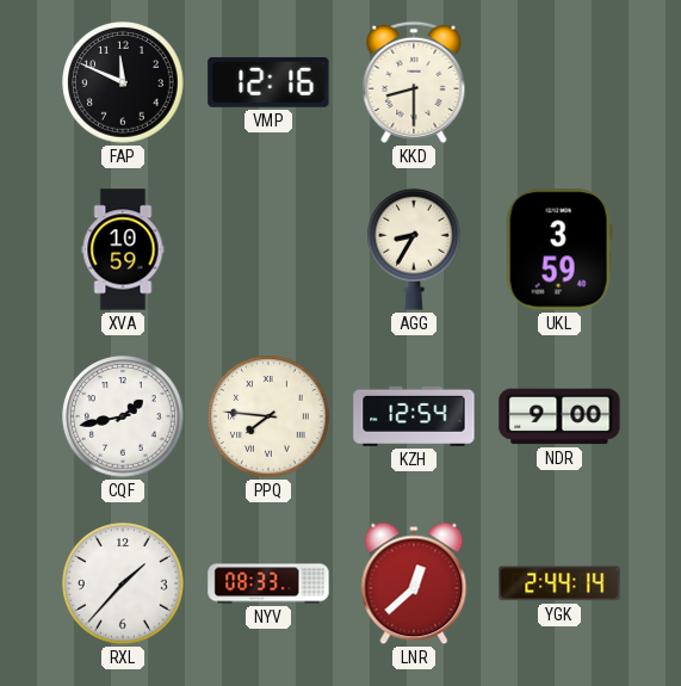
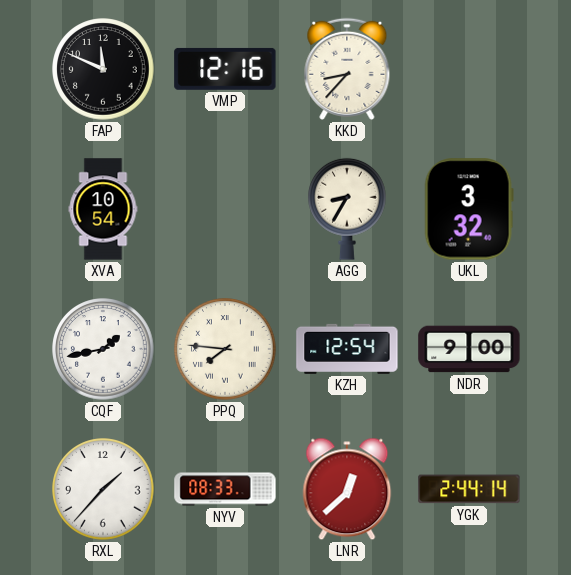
KKD: 8:30 -> 8:37
XVA: 10:59 -> 10:54
UKL: 3:59 -> 3:32
